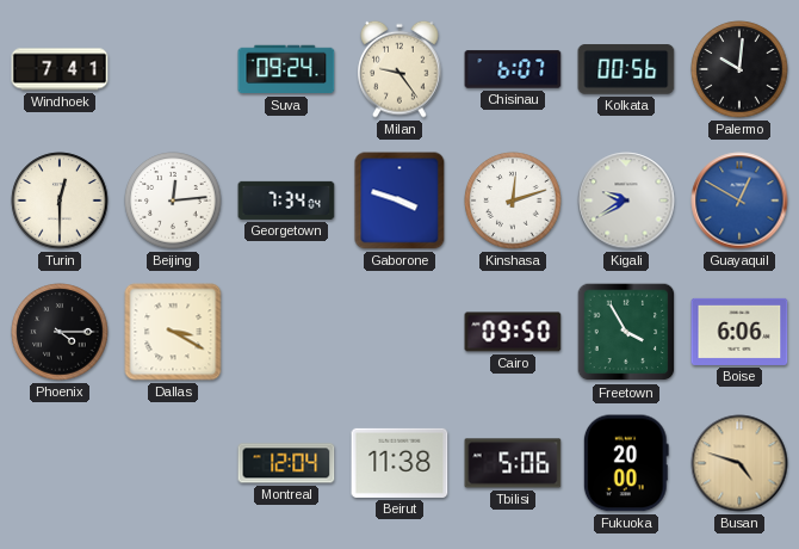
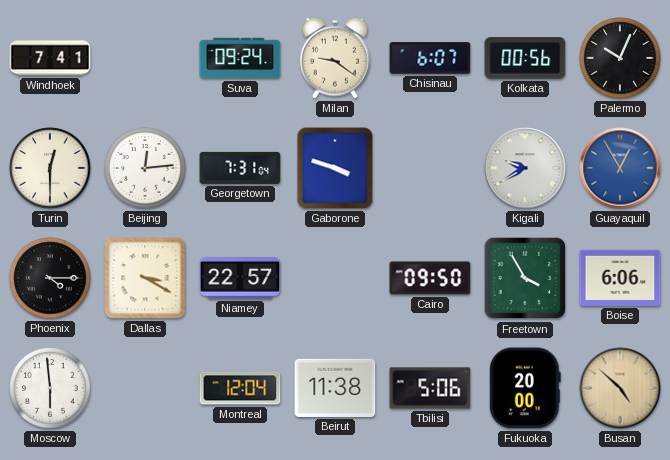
Milan: 9:24 -> 9:21
Palermo: 10:01 -> 10:04
Georgetown: 7:34 -> 7:31
Kinshasa: 12:12 -> none
Guayaquil: 12:50 -> 12:55
Niamey: none -> 22:57
Moscow: none -> 5:59
Busan: 4:48 -> 4:52
